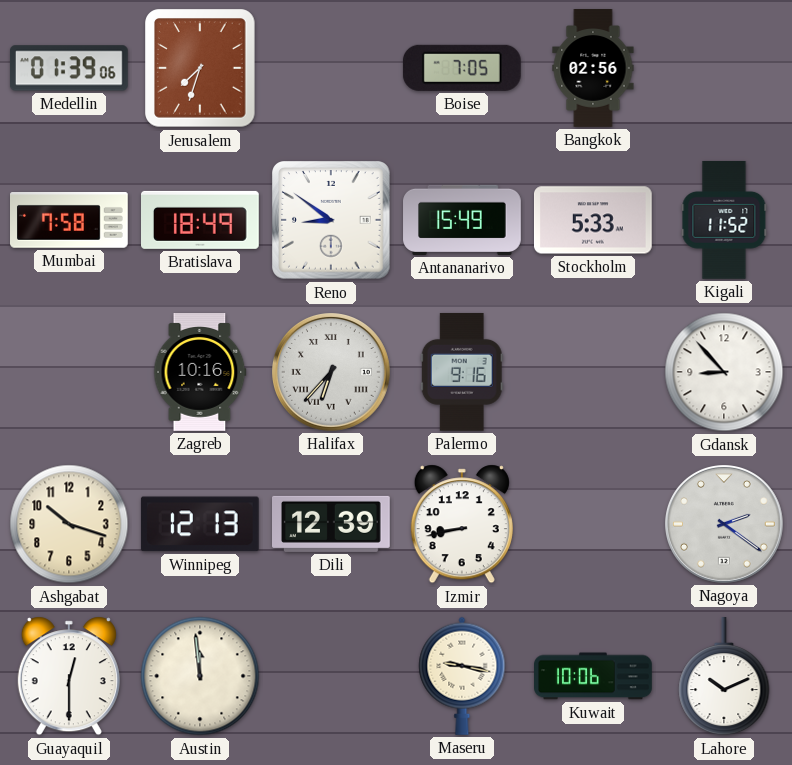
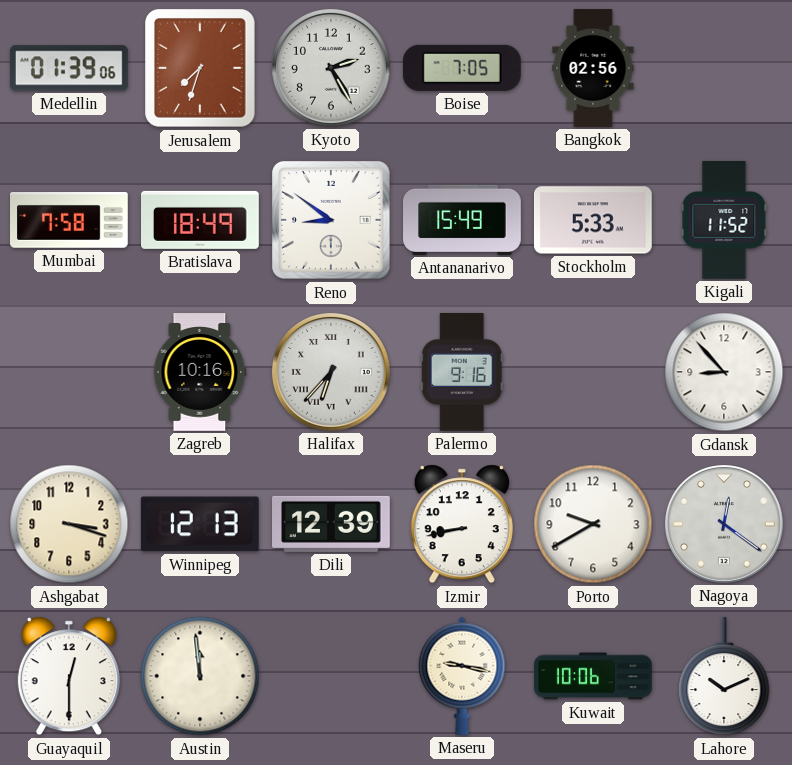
Kyoto: none -> 2:25
Ashgabat: 10:18 -> 3:18
Porto: none -> 9:40
Nagoya: 2:21 -> 12:21
